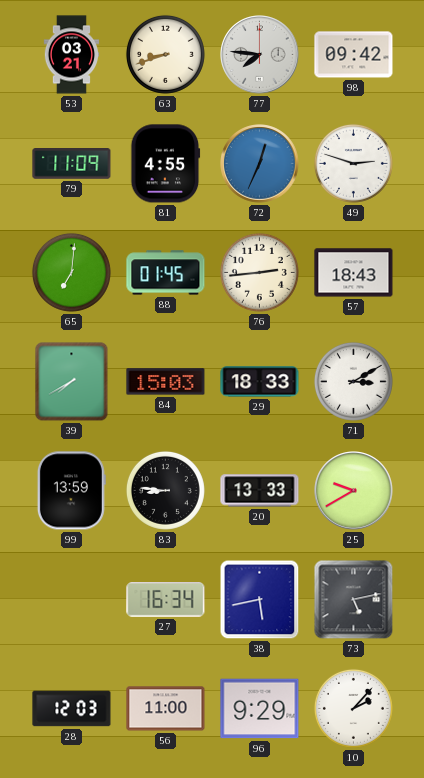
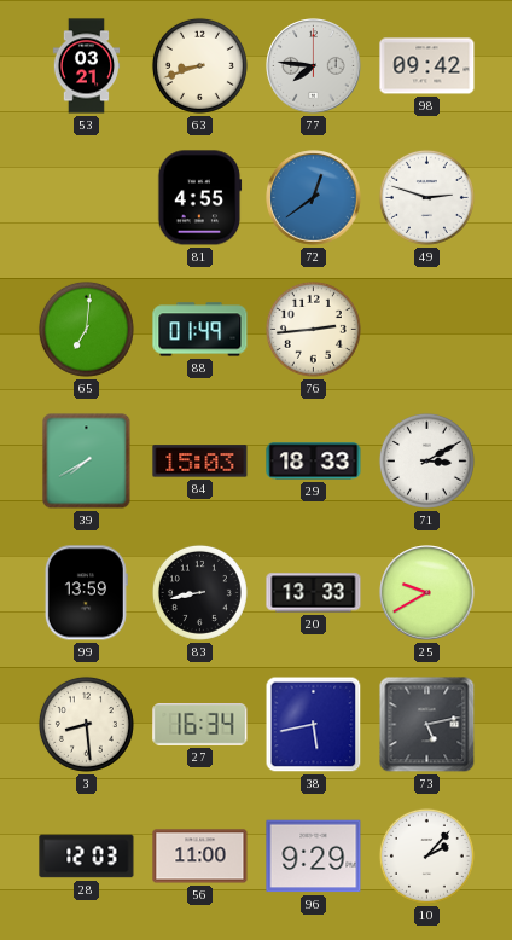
79: 11:09 -> none
72: 12:34 -> 12:39
88: 01:45 -> 01:49
57: 18:43 -> none
83: 8:46 -> 8:43
3: none -> 8:29
